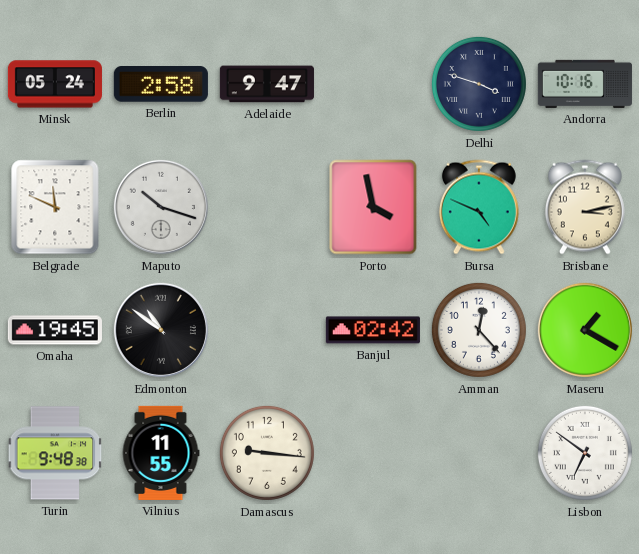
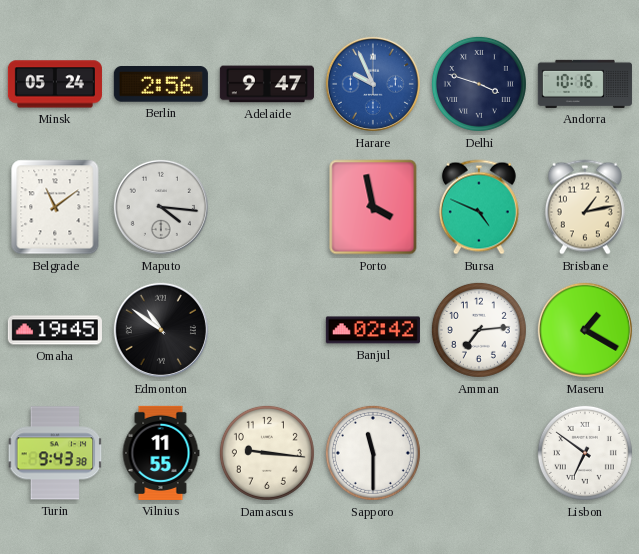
Berlin: 2:58 -> 2:56
Harare: none -> 9:56
Belgrade: 11:49 -> 11:09
Maputo: 10:18 -> 4:16
Brisbane: 3:13 -> 1:13
Amman: 12:23 -> 7:14
Turin: 9:48 -> 9:43
Sapporo: none -> 11:30
